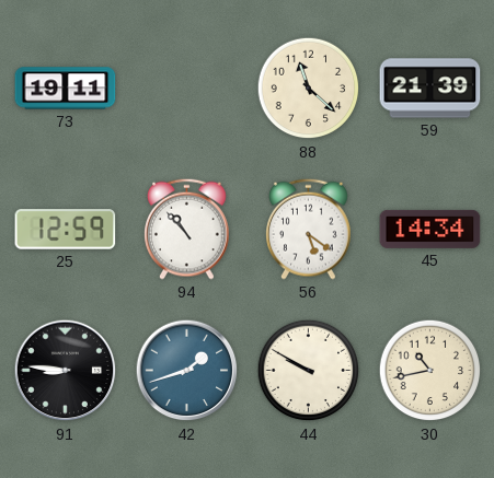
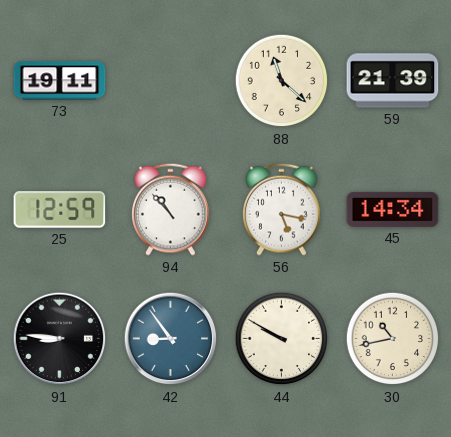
56: 5:21 -> 5:17
42: 1:42 -> 8:54
